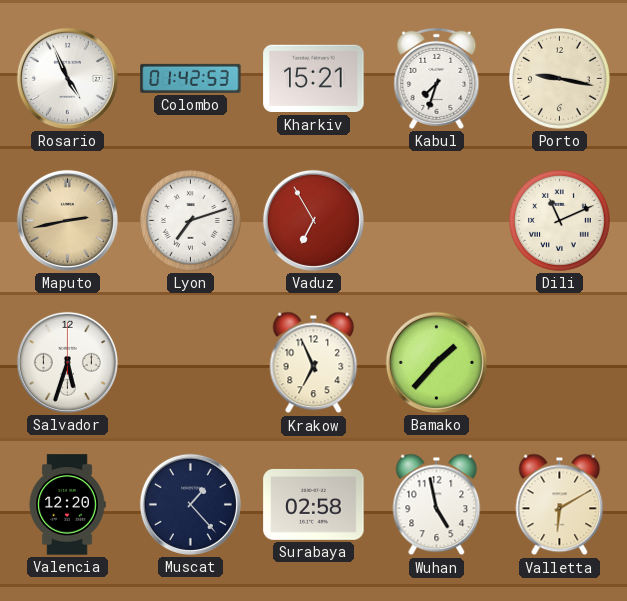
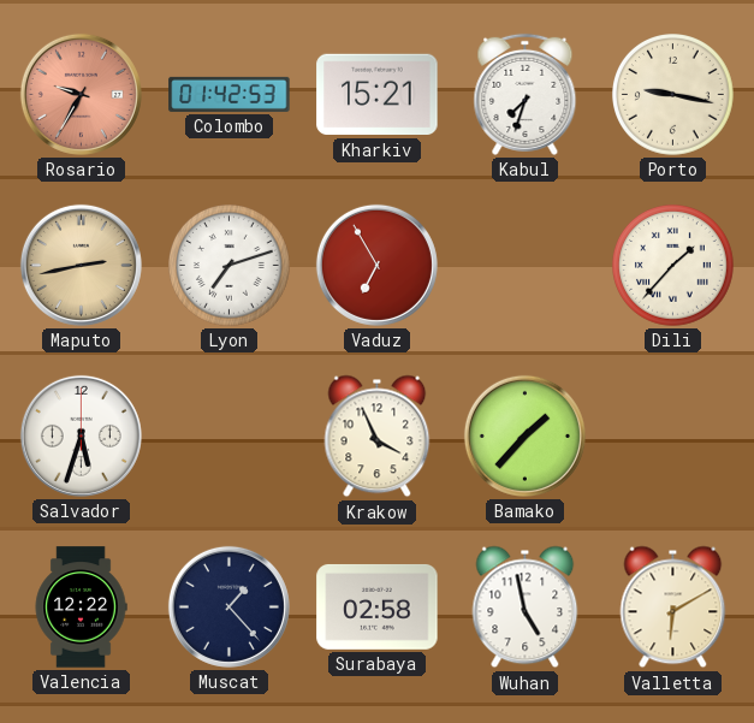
Rosario: 4:56 -> 9:35
Rosario dial: white -> salmon
Dili: 11:11 -> 1:37
Krakow: 6:56 -> 3:56
Valencia: 12:20 -> 12:22
